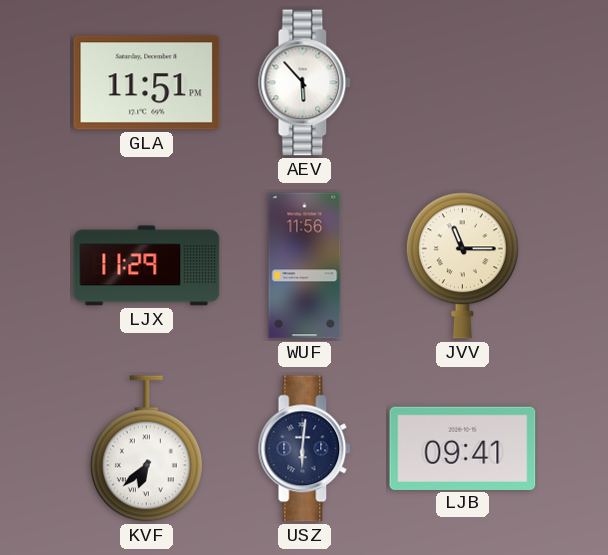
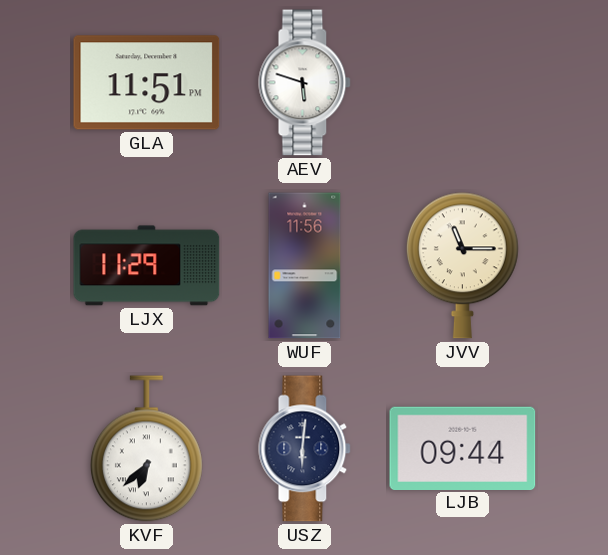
AEV: 5:53 -> 5:48
LJB: 09:41 -> 09:44
